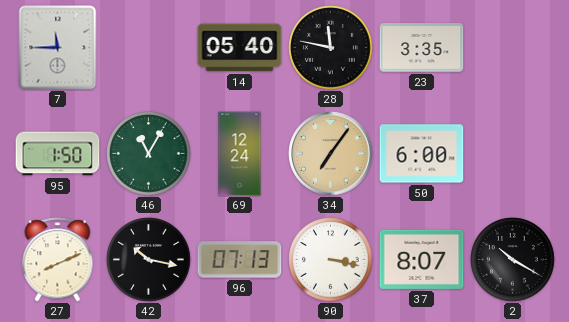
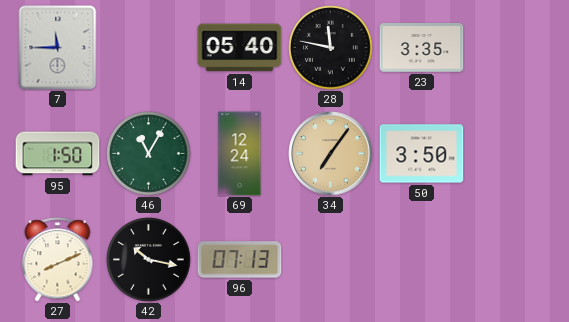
50: 6:00 -> 3:50
90: 3:17 -> none
37: 8:07 -> none
2: 10:20 -> none
